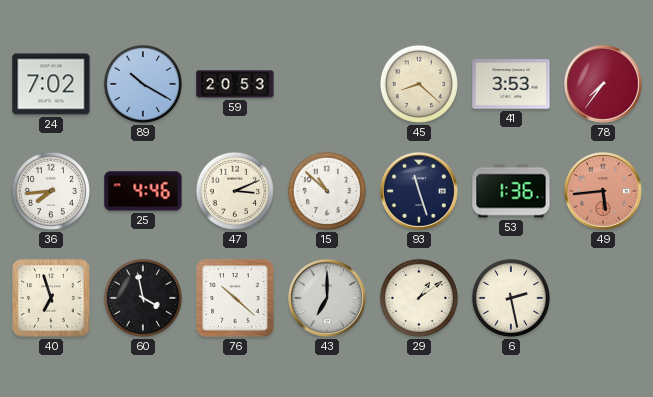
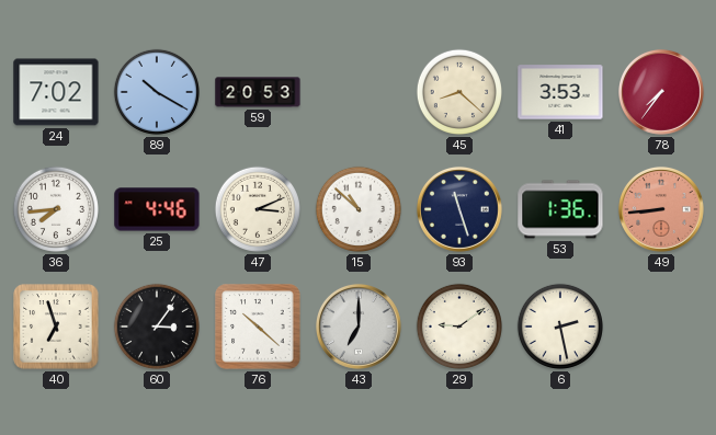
49: 5:44 -> 8:44
60: 3:58 -> 3:06
29: 1:09 -> 9:09
